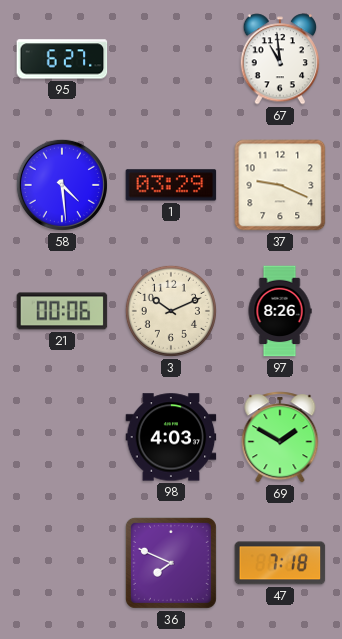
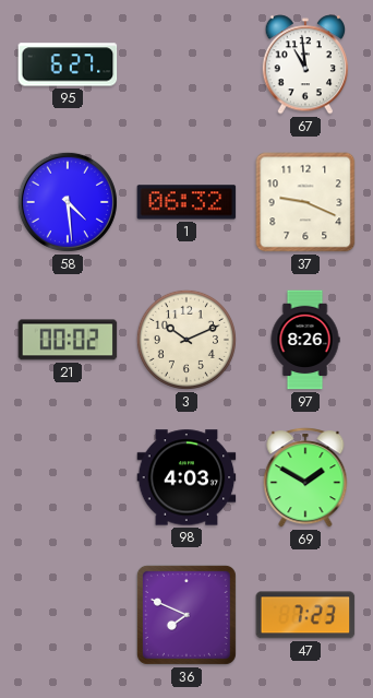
1: 03:29 -> 06:32
21: 00:06 -> 00:02
47: 7:18 -> 7:23
